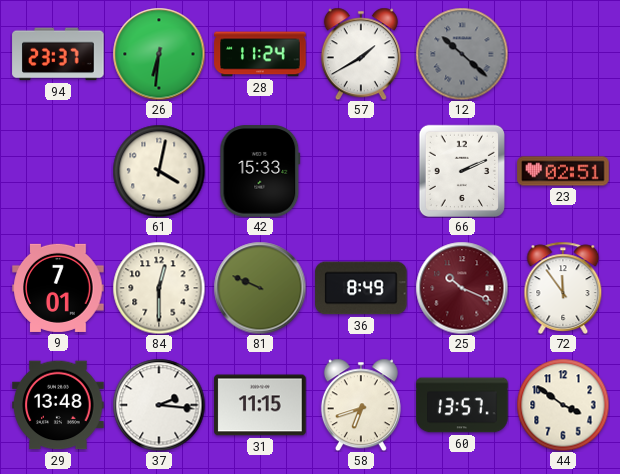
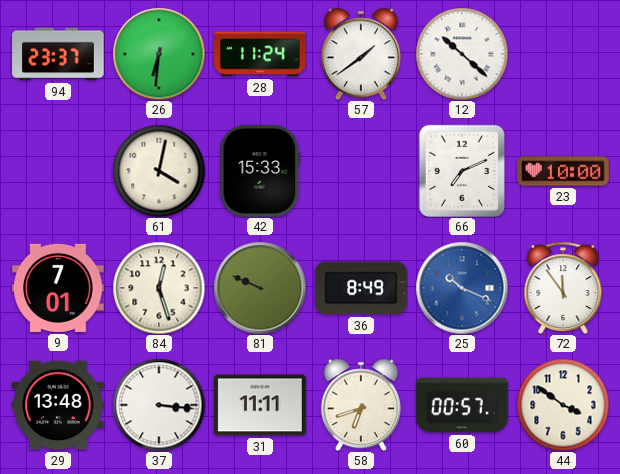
57: 1:40 -> 1:39
12 dial: grey -> white
66: 2:11 -> 7:11
23: 02:51 -> 10:00
84: 12:30 -> 12:27
25 dial: burgundy -> blue
37: 2:16 -> 3:16
31: 11:15 -> 11:11
60: 13:57 -> 00:57
